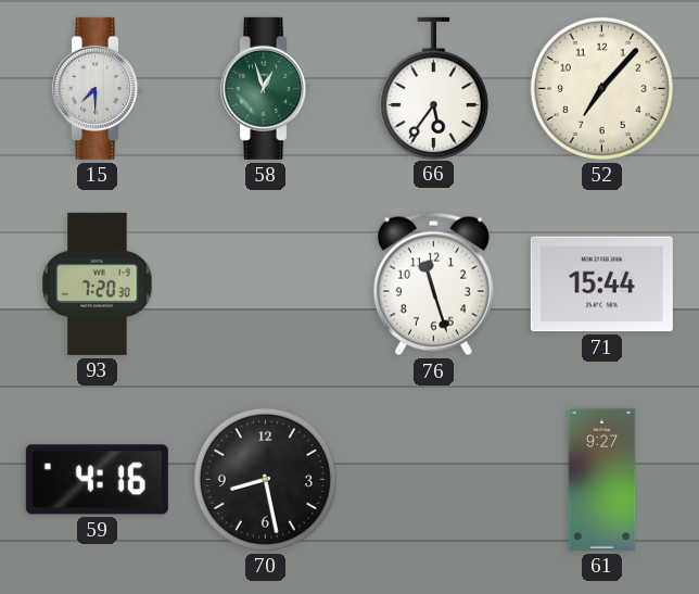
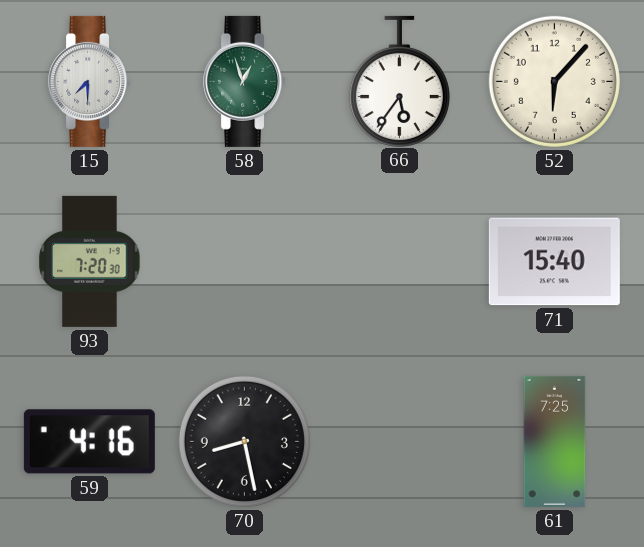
52: 7:07 -> 6:07
76: 11:27 -> none
71: 15:44 -> 15:40
61: 9:27 -> 7:25
